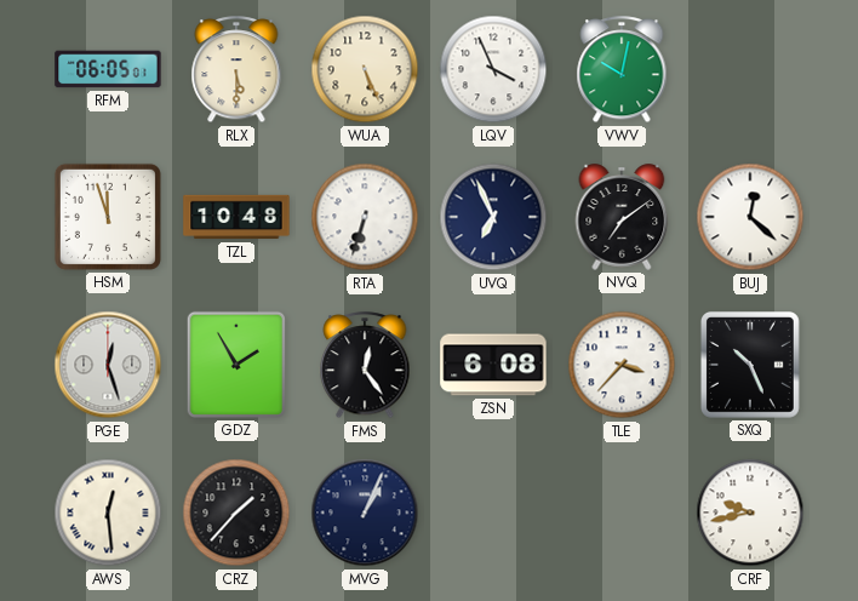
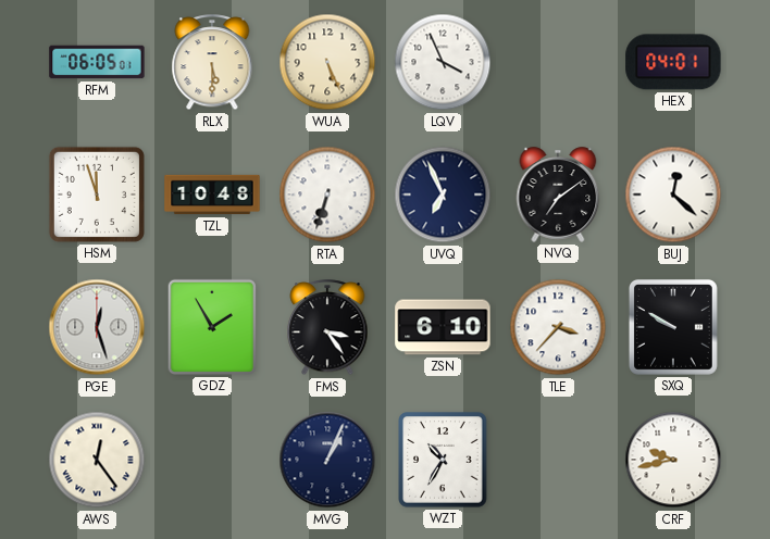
VWV: 10:02 -> none
HEX: none -> 04:01
FMS: 12:24 -> 3:24
ZSN: 6:08 -> 6:10
SXQ: 10:26 -> 9:50
AWS: 12:29 -> 12:24
CRZ: 1:37 -> none
WZT: none -> 10:35
